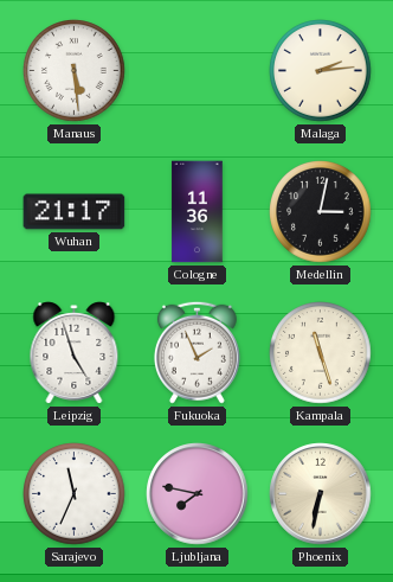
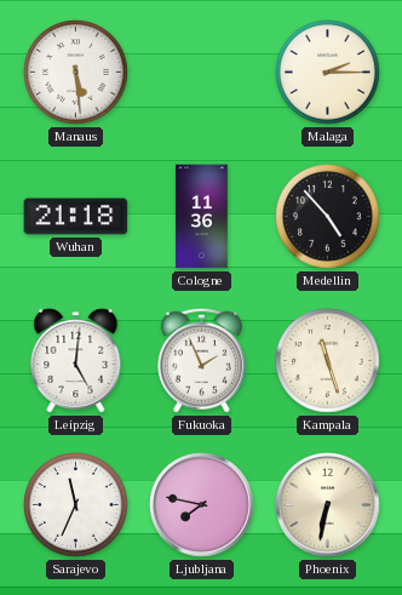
Malaga: 2:14 -> 2:15
Wuhan: 21:17 -> 21:18
Medellin: 3:02 -> 4:53
Leipzig: 4:57 -> 5:01
